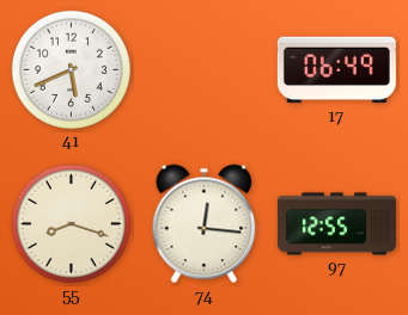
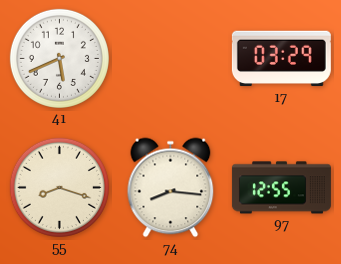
17: 06:49 -> 03:29
74: 12:16 -> 8:16
